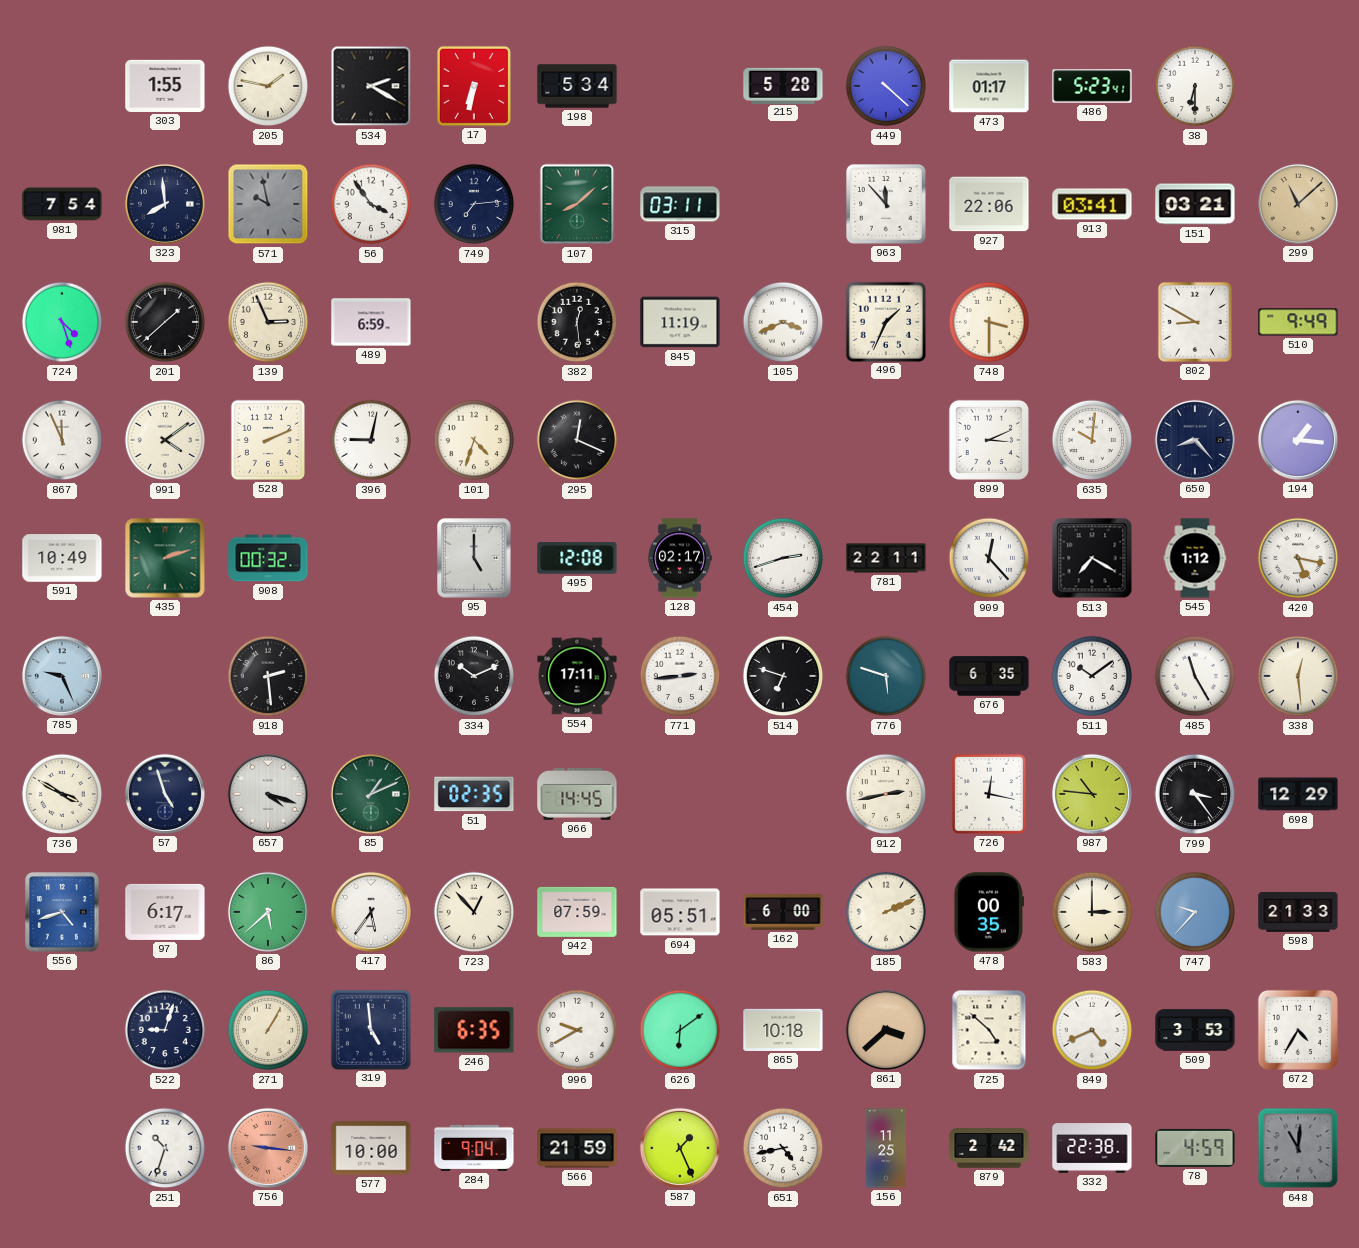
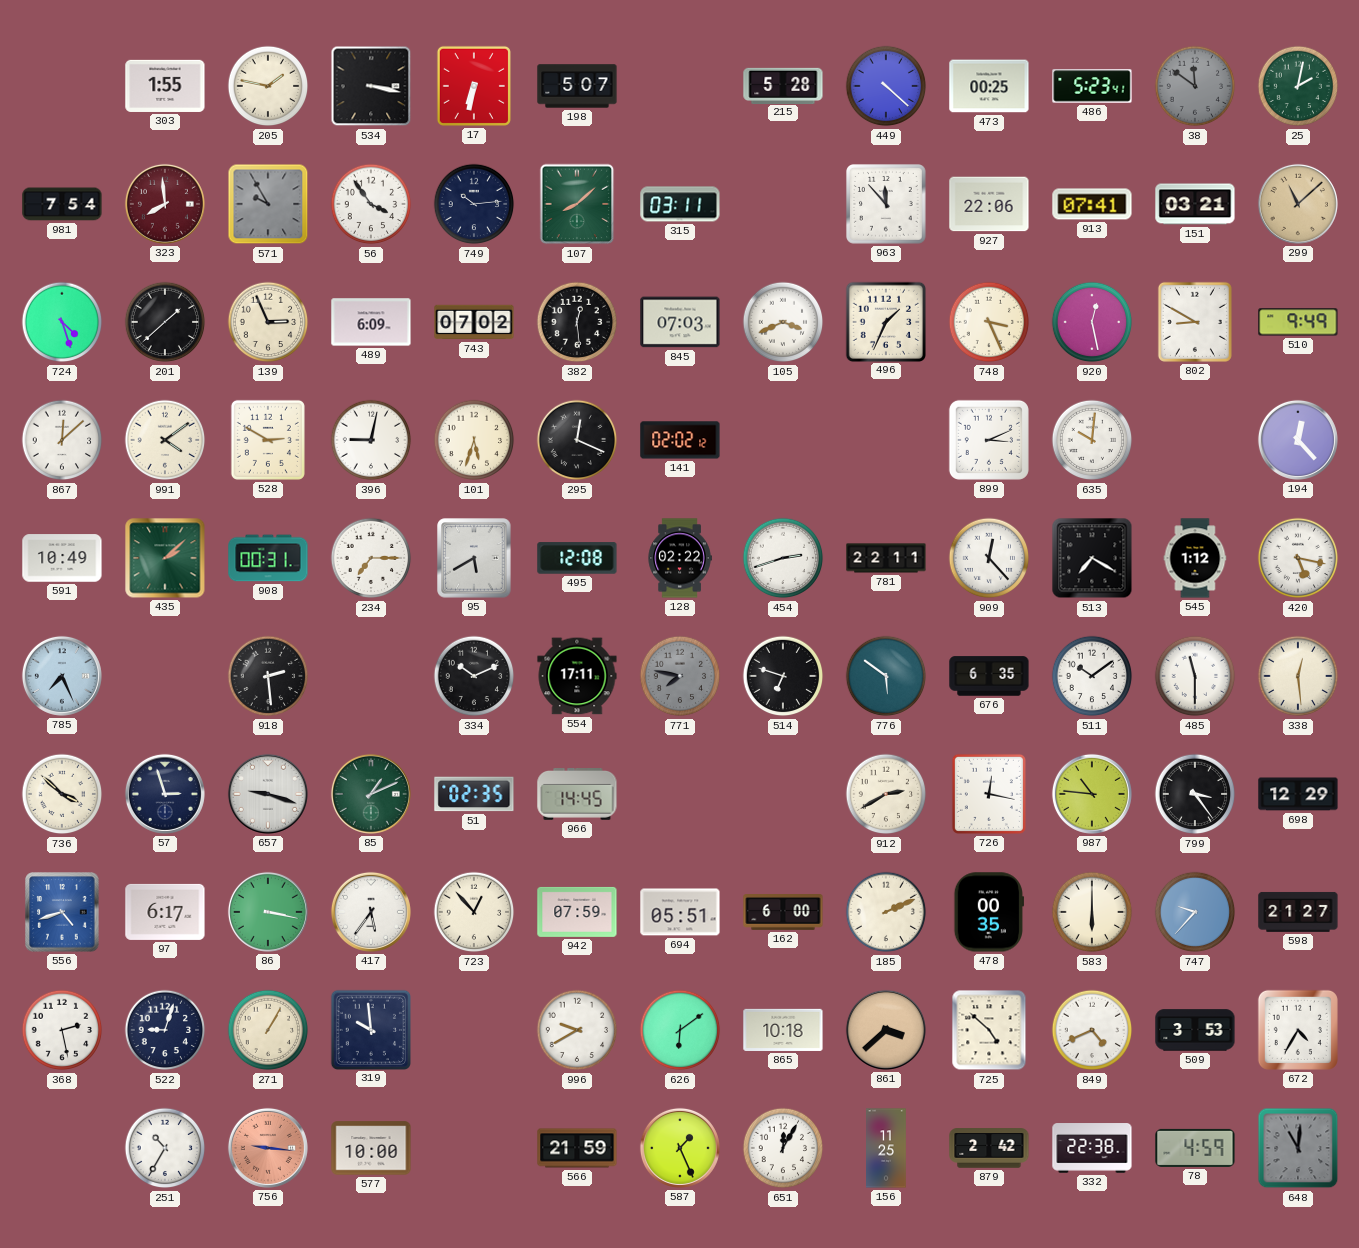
534: 2:20 -> 3:17
198: 5:34 -> 5:07
473: 01:17 -> 00:25
38: 6:30 -> 11:51
38 dial: white -> grey
25: none -> 2:02
323 dial: navy -> burgundy
571: 9:58 -> 9:55
749: 7:14 -> 10:14
913: 03:41 -> 07:41
489: 6:59 -> 6:09
743: none -> 07:02
845: 11:19 -> 07:03
748: 3:30 -> 3:26
920: none -> 12:28
867: 11:56 -> 12:08
528: 2:11 -> 2:50
101: 4:33 -> 5:33
141: none -> 02:02
650: 8:23 -> none
194: 1:16 -> 12:23
435: 2:12 -> 2:08
908: 00:32 -> 00:31
234: none -> 7:15
95: 5:00 -> 5:40
128: 02:17 -> 02:22
785: 9:26 -> 7:26
771: 2:44 -> 7:47
771 dial: white -> grey
776: 5:48 -> 5:51
485: 11:25 -> 11:30
736: 3:50 -> 3:52
57: 4:57 -> 2:57
657: 4:18 -> 9:18
912: 2:43 -> 2:40
86: 5:38 -> 3:17
583: 3:00 -> 6:00
598: 21:33 -> 21:27
368: none -> 2:28
319: 4:59 -> 9:59
246: 6:35 -> none
251: 10:33 -> 10:35
284: 9:04 -> none
651: 4:43 -> 12:05
